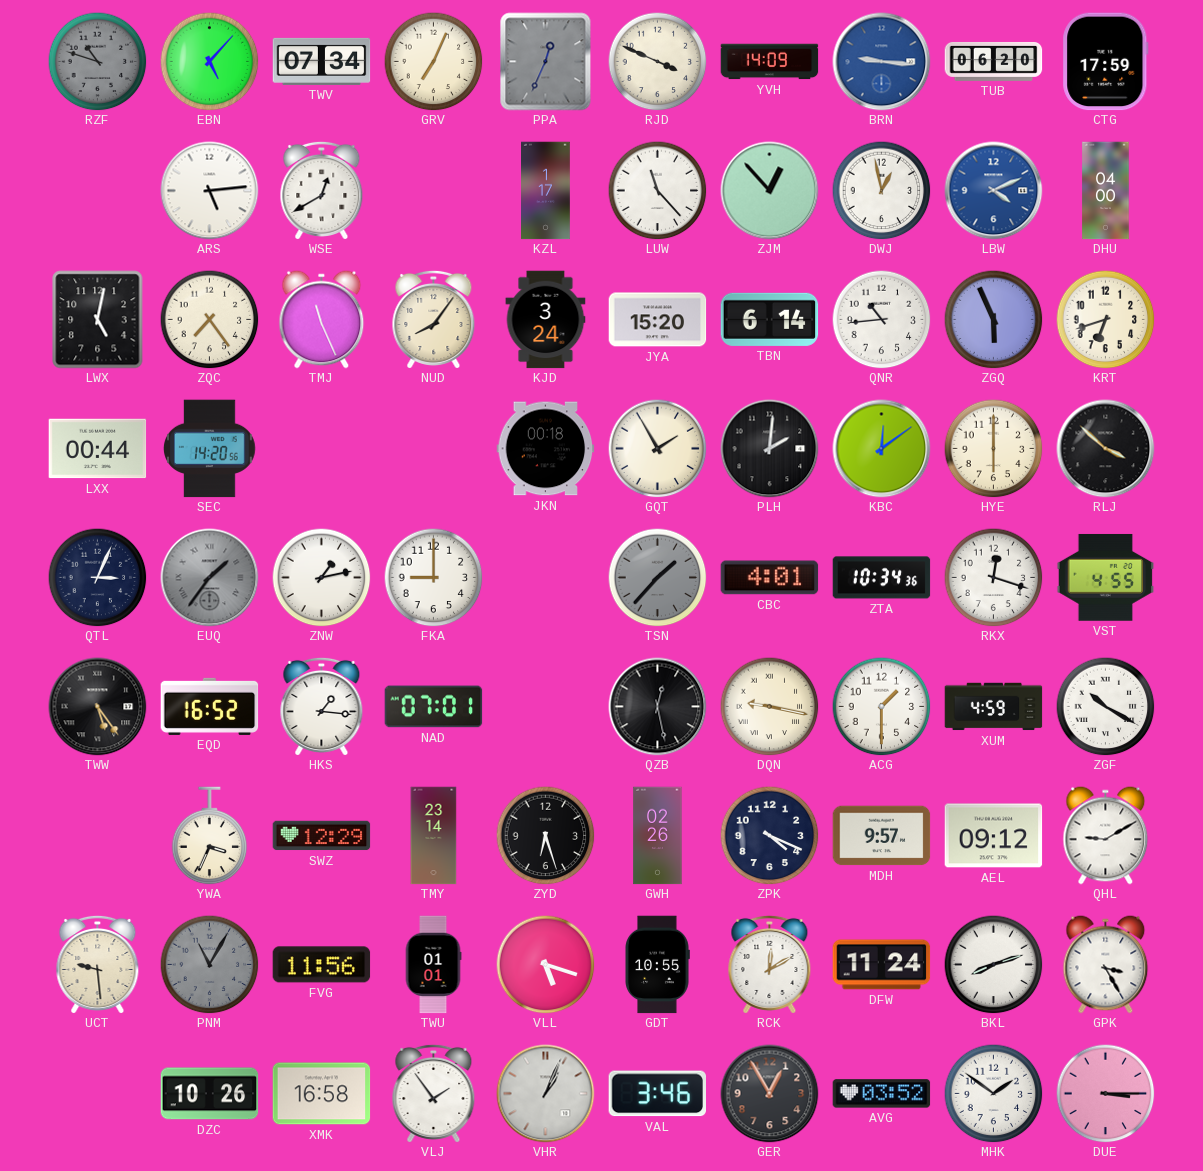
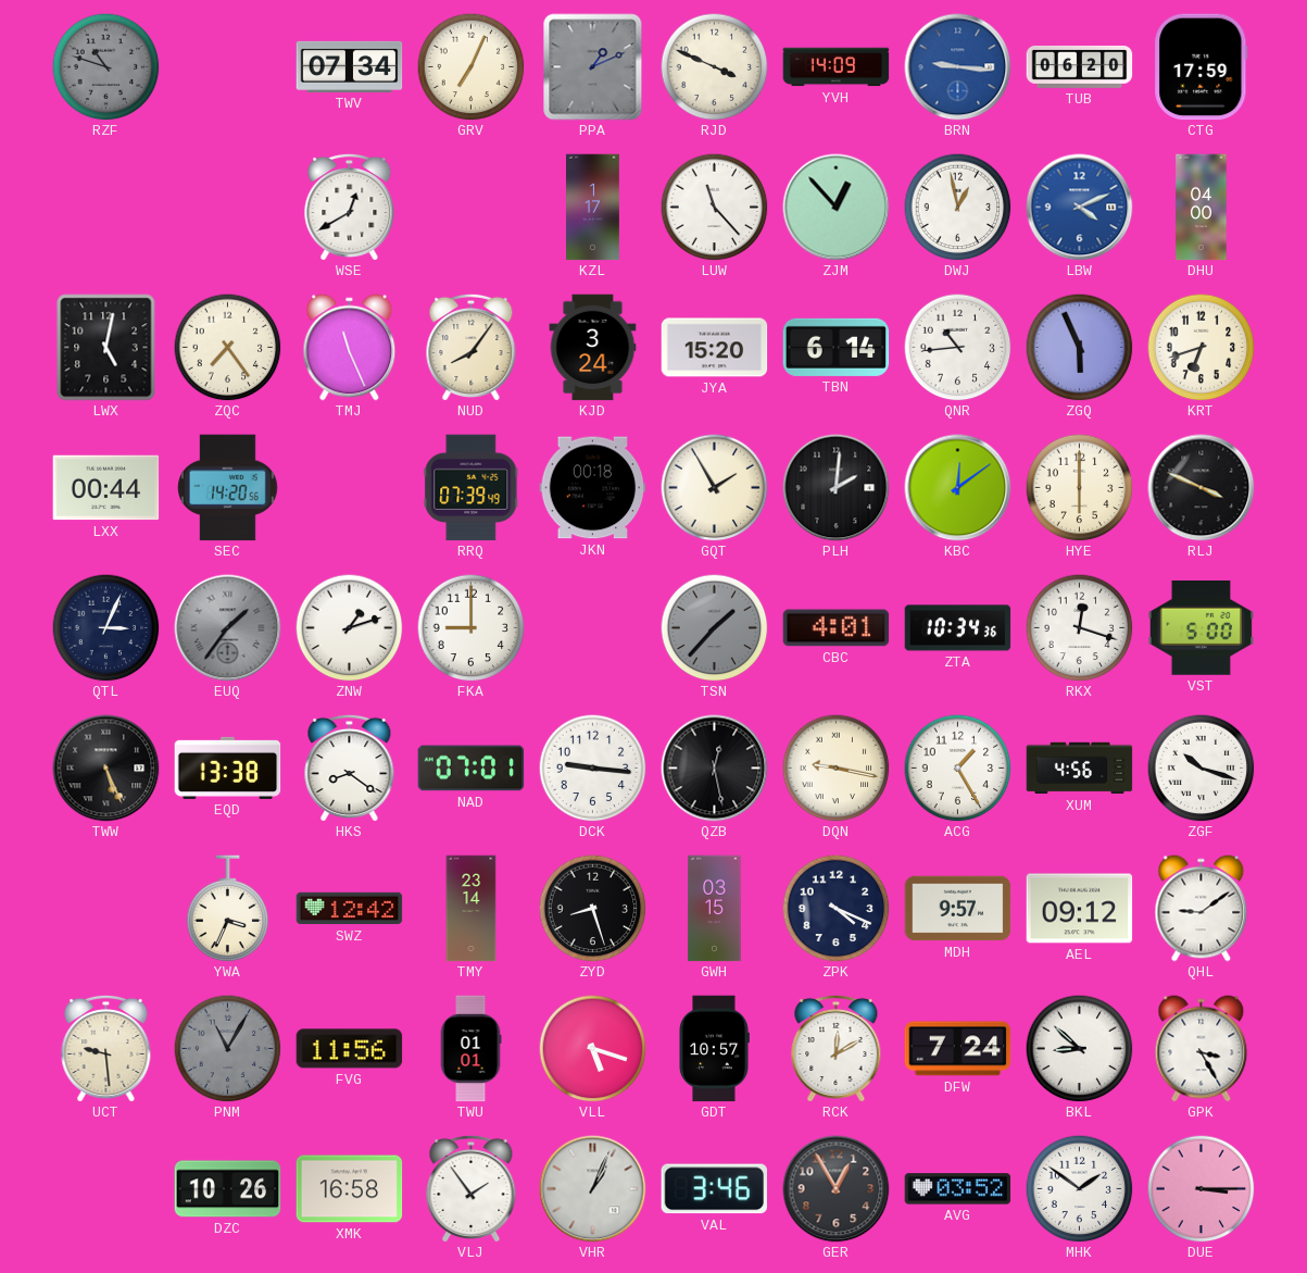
EBN: 5:07 -> none
PPA: 12:34 -> 1:11
ARS: 5:14 -> none
RRQ: none -> 07:39
RLJ: 3:52 -> 3:49
ZNW: 1:13 -> 1:12
VST: 4:55 -> 5:00
TWW: 5:24 -> 5:26
EQD: 16:52 -> 13:38
HKS: 1:16 -> 8:21
DCK: none -> 9:16
ACG: 1:30 -> 1:25
XUM: 4:59 -> 4:56
ZGF: 10:20 -> 10:18
SWZ: 12:29 -> 12:42
ZYD: 6:27 -> 8:27
GWH: 02:26 -> 03:15
QHL: 9:10 -> 9:09
GDT: 10:55 -> 10:57
DFW: 11:24 -> 7:24
BKL: 8:12 -> 8:52
